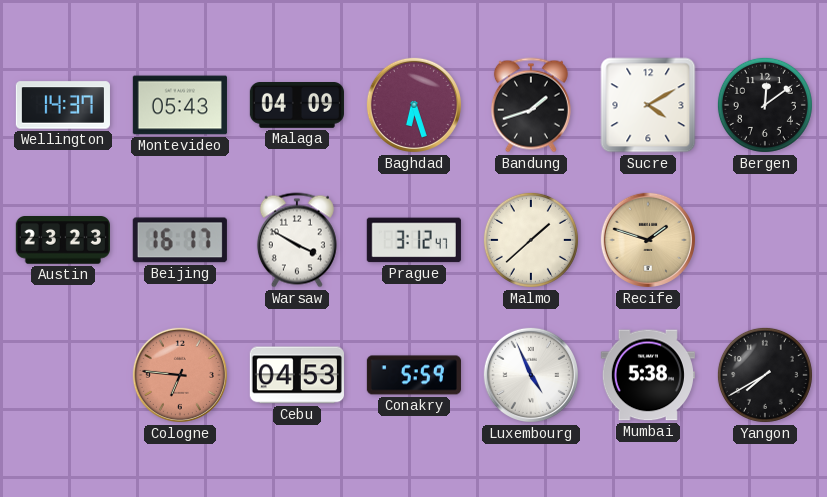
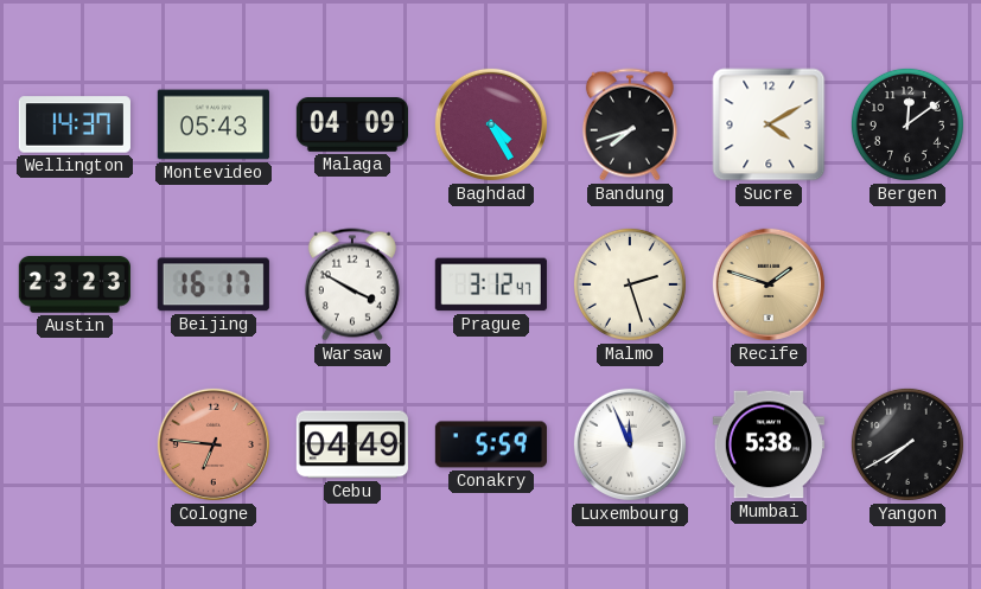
Baghdad: 6:27 -> 4:25
Bandung: 1:42 -> 7:42
Malmo: 1:38 -> 2:27
Cebu: 04:53 -> 04:49
Luxembourg: 4:56 -> 11:56
